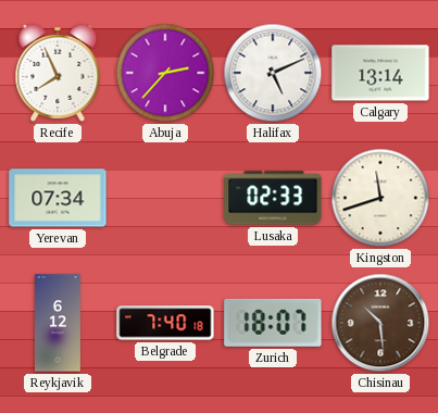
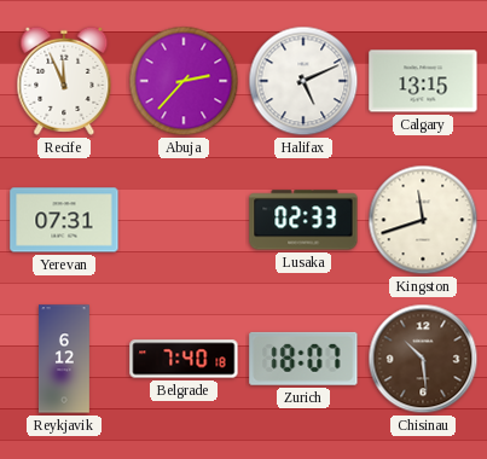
Recife: 7:56 -> 11:56
Calgary: 13:14 -> 13:15
Yerevan: 07:34 -> 07:31
